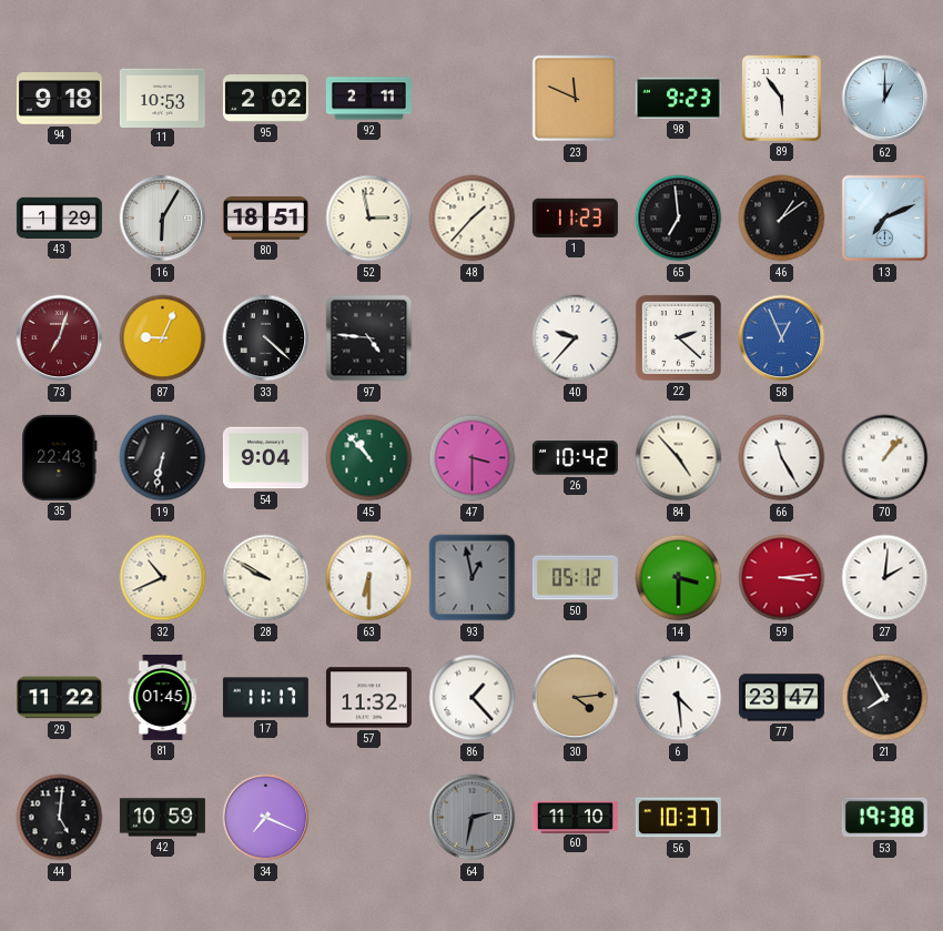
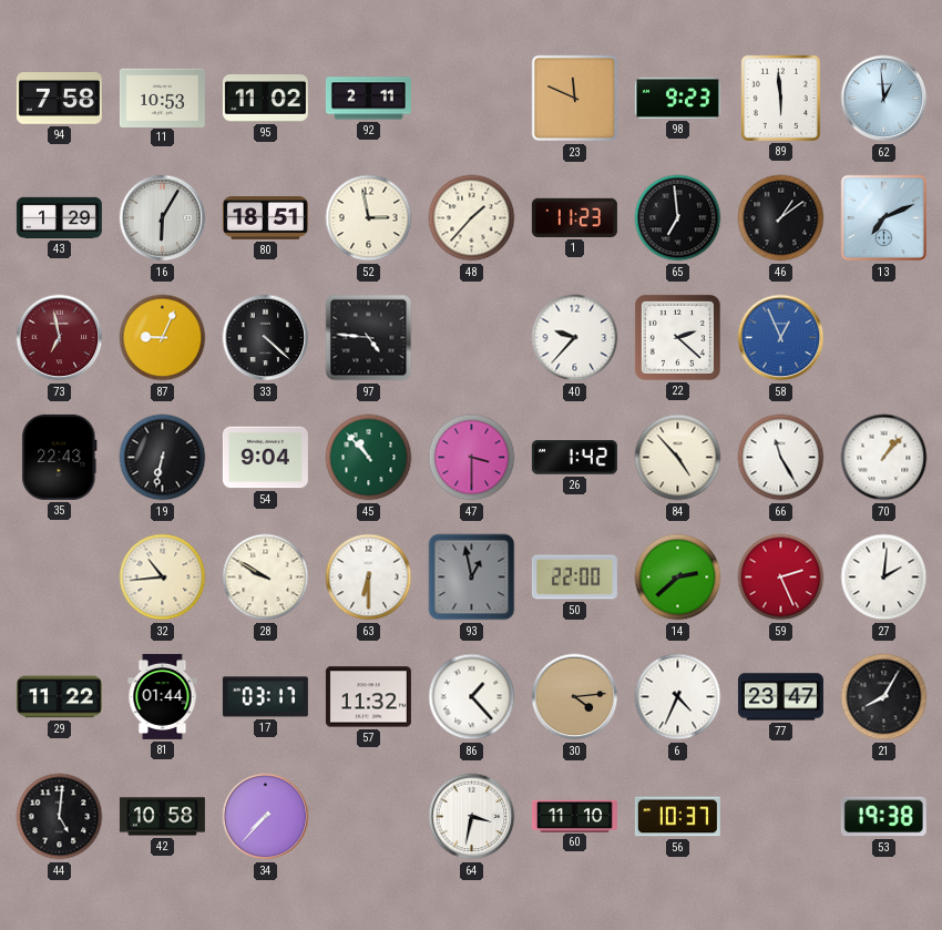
94: 9:18 -> 7:58
95: 2:02 -> 11:02
89: 5:54 -> 5:59
62: 1:00 -> 12:59
73: 7:03 -> 6:58
26: 10:42 -> 1:42
32: 10:41 -> 10:44
50: 05:12 -> 22:00
14: 3:30 -> 2:38
59: 3:14 -> 2:26
81: 01:45 -> 01:44
17: 11:17 -> 03:17
6: 4:29 -> 4:34
21: 7:55 -> 8:05
42: 10:59 -> 10:58
34: 7:19 -> 7:37
64: 2:32 -> 3:32
64 dial: grey -> white
